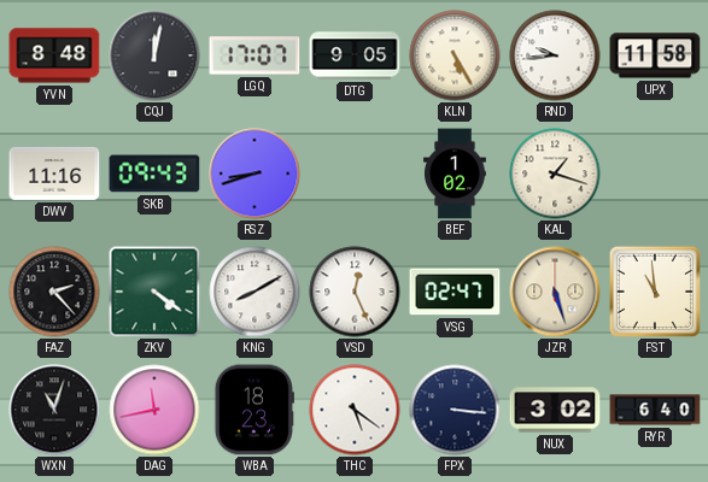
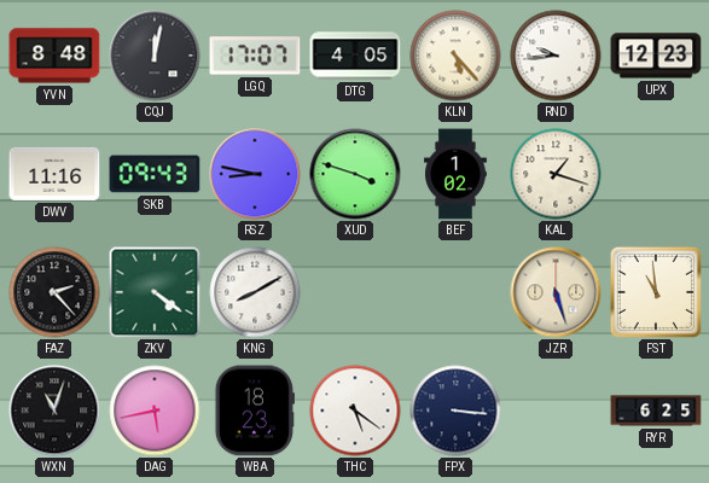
DTG: 9:05 -> 4:05
KLN: 5:25 -> 5:23
UPX: 11:58 -> 12:23
RSZ: 8:42 -> 8:47
XUD: none -> 3:48
VSD: 12:26 -> none
VSG: 02:47 -> none
DAG: 11:43 -> 5:43
NUX: 3:02 -> none
RYR: 6:40 -> 6:25
